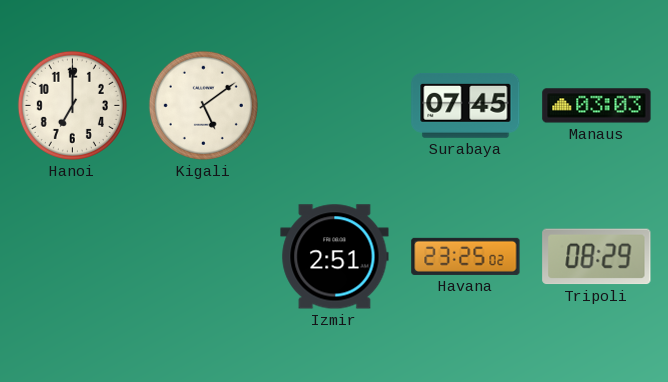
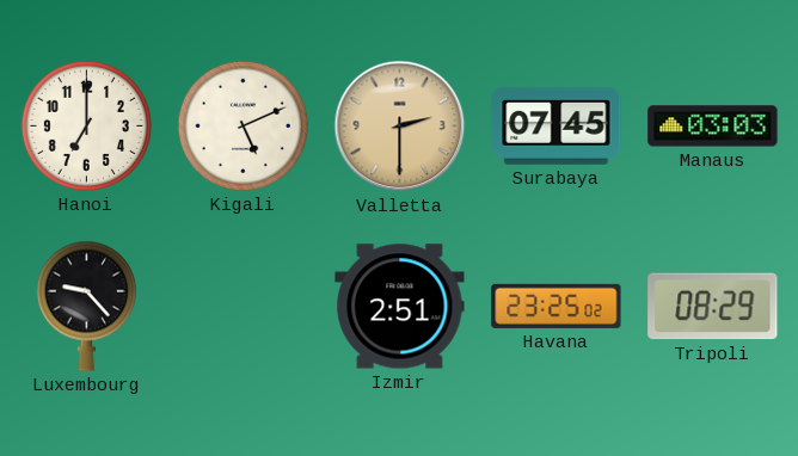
Kigali: 5:09 -> 5:11
Valletta: none -> 2:30
Luxembourg: none -> 9:23
